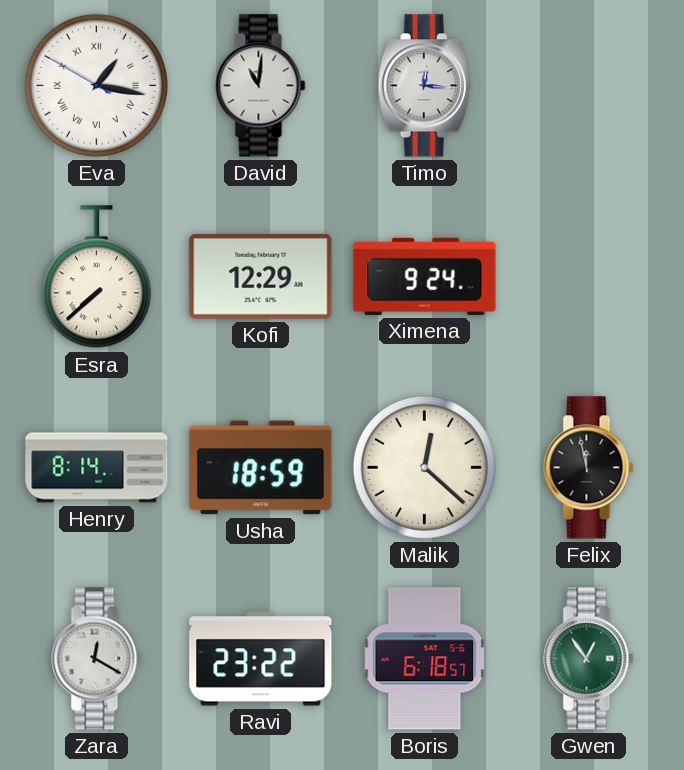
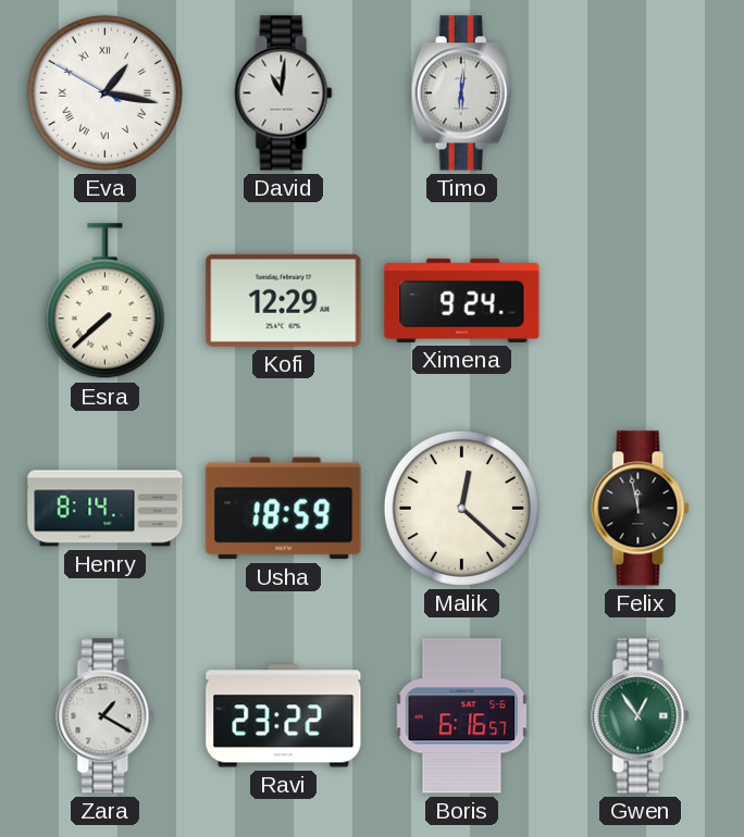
Timo: 12:16 -> 6:01
Zara: 12:20 -> 1:20
Boris: 6:18 -> 6:16
